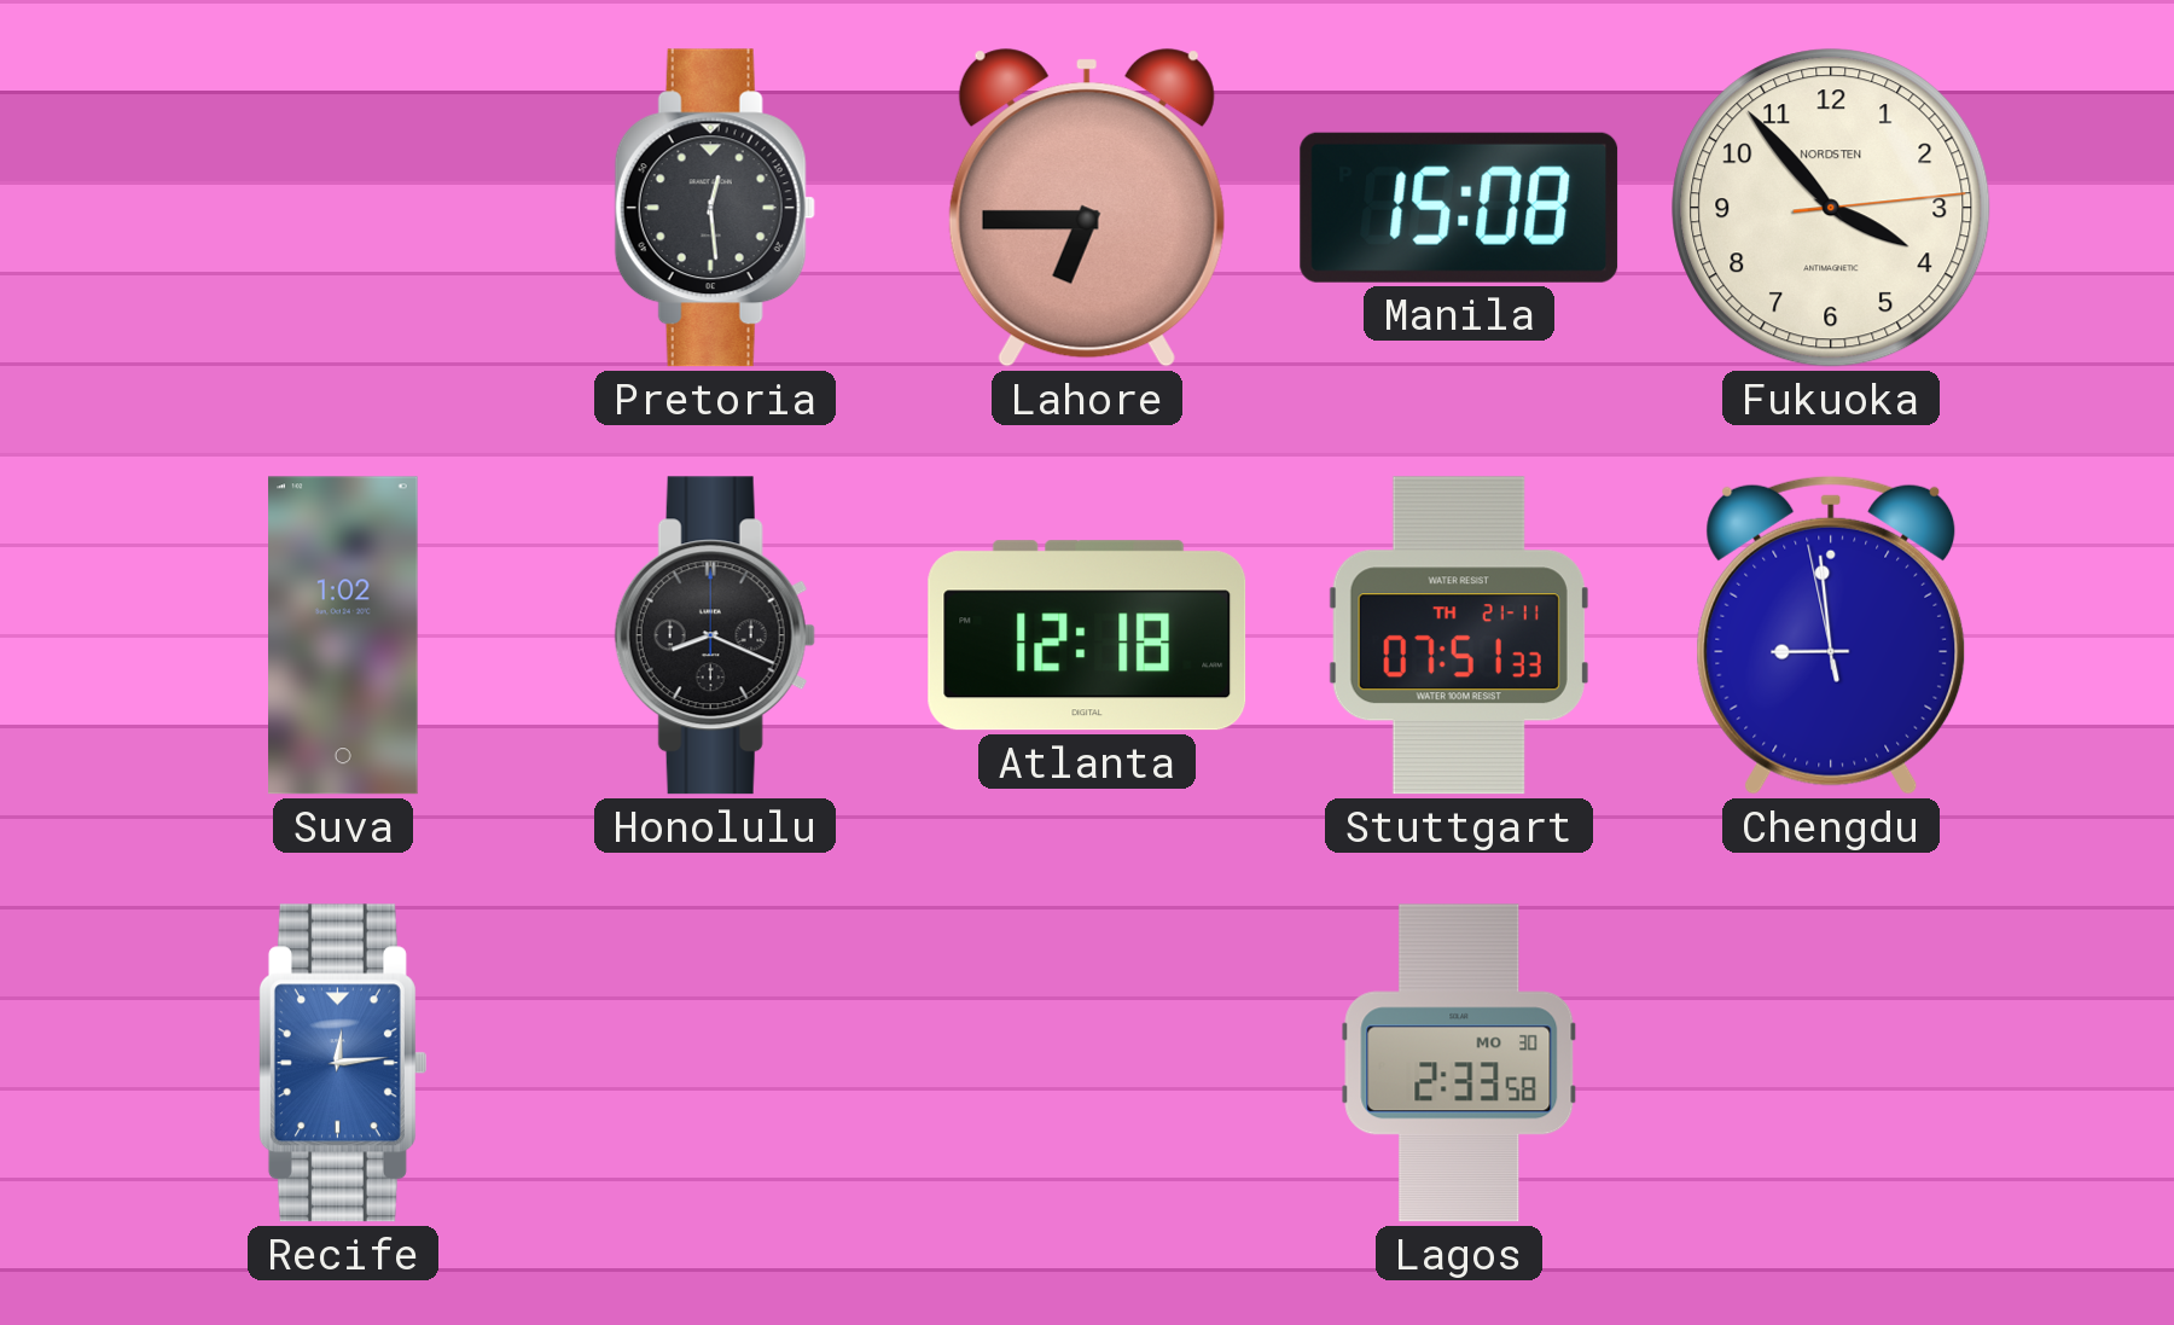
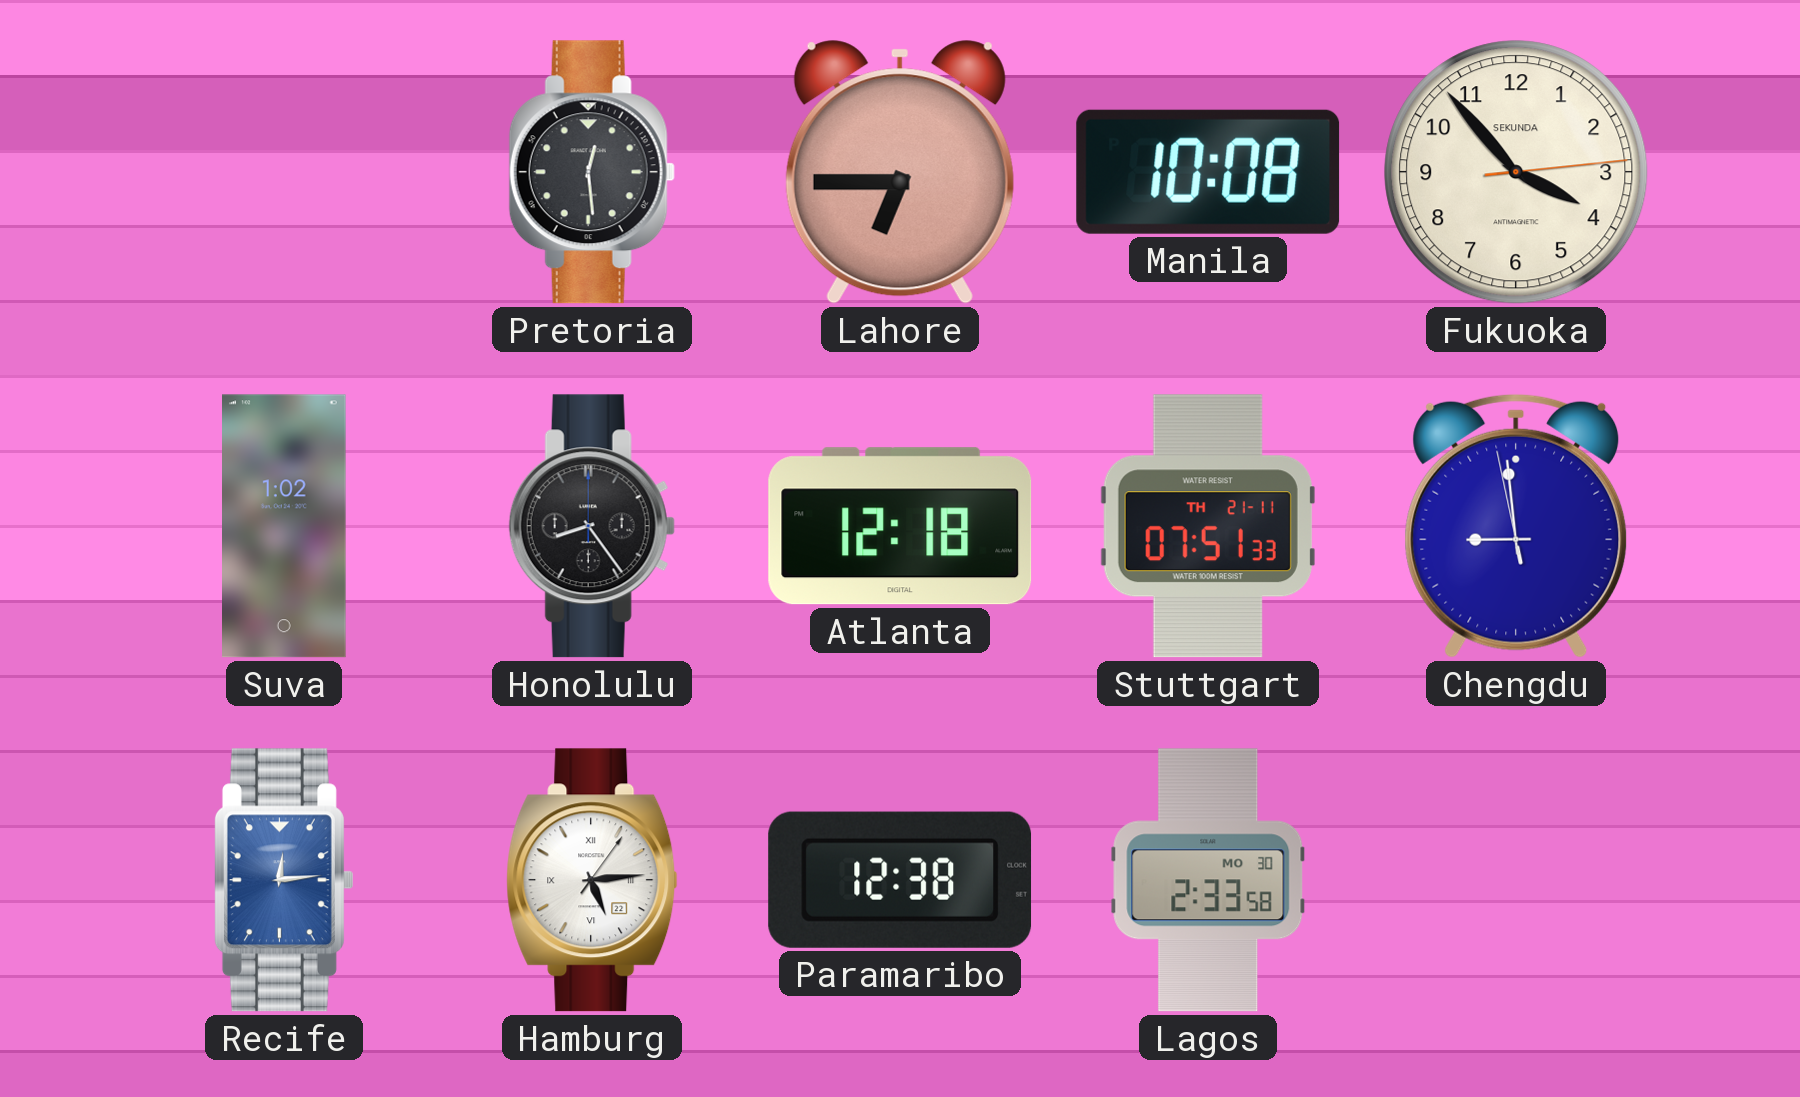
Manila: 15:08 -> 10:08
Fukuoka brand: NORDSTEN -> SEKUNDA
Honolulu: 8:19 -> 8:24
Hamburg: none -> 5:14
Paramaribo: none -> 12:38
